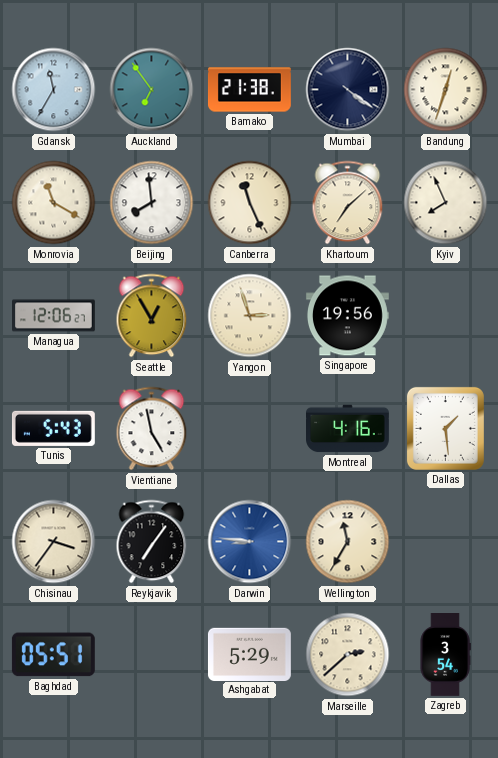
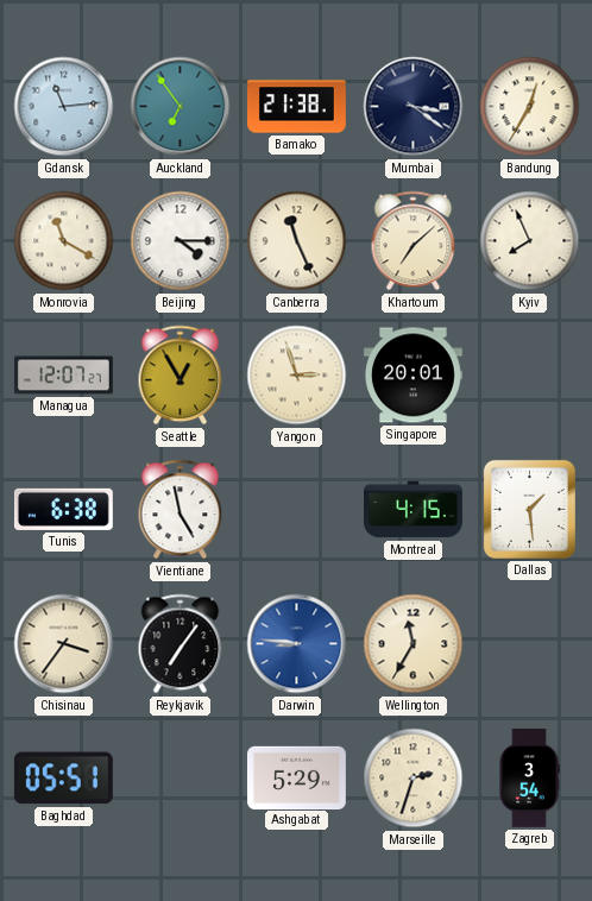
Gdansk: 11:35 -> 11:14
Mumbai: 4:21 -> 3:21
Bandung: 12:33 -> 12:35
Beijing: 7:59 -> 4:15
Managua: 12:06 -> 12:07
Singapore: 19:56 -> 20:01
Tunis: 5:43 -> 6:38
Montreal: 4:16 -> 4:15
Marseille: 2:38 -> 2:33
